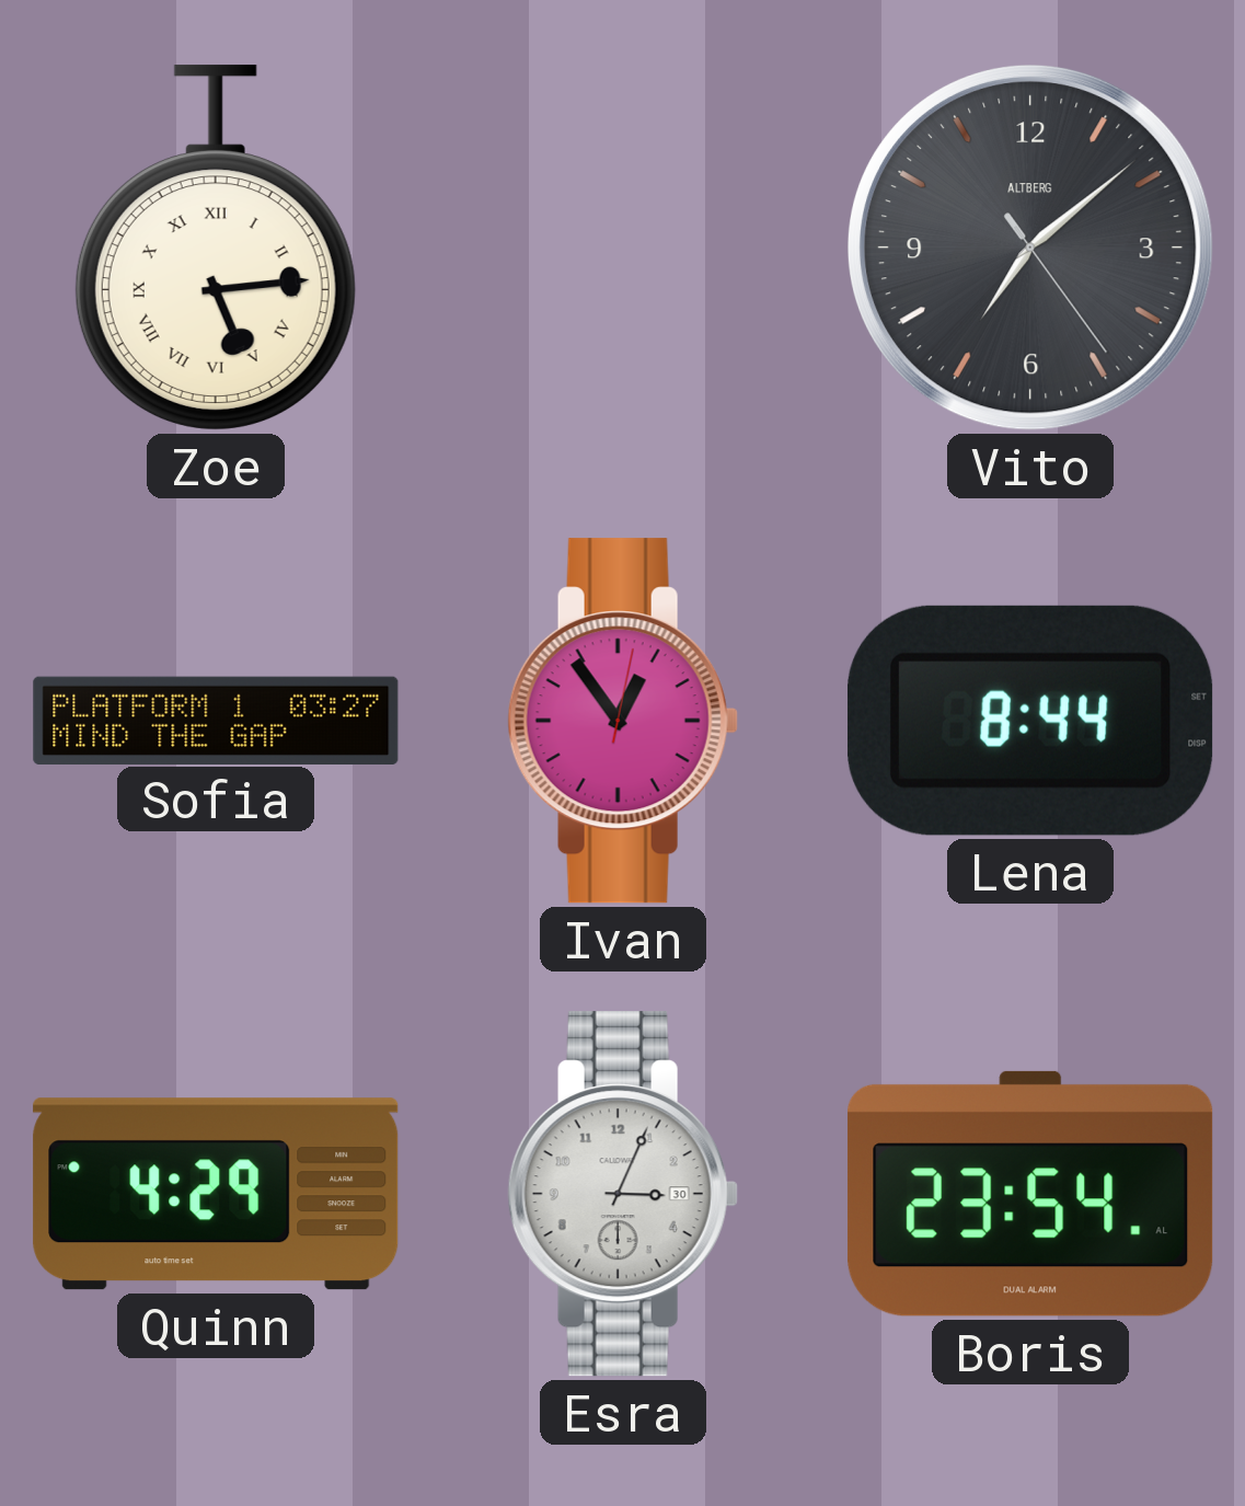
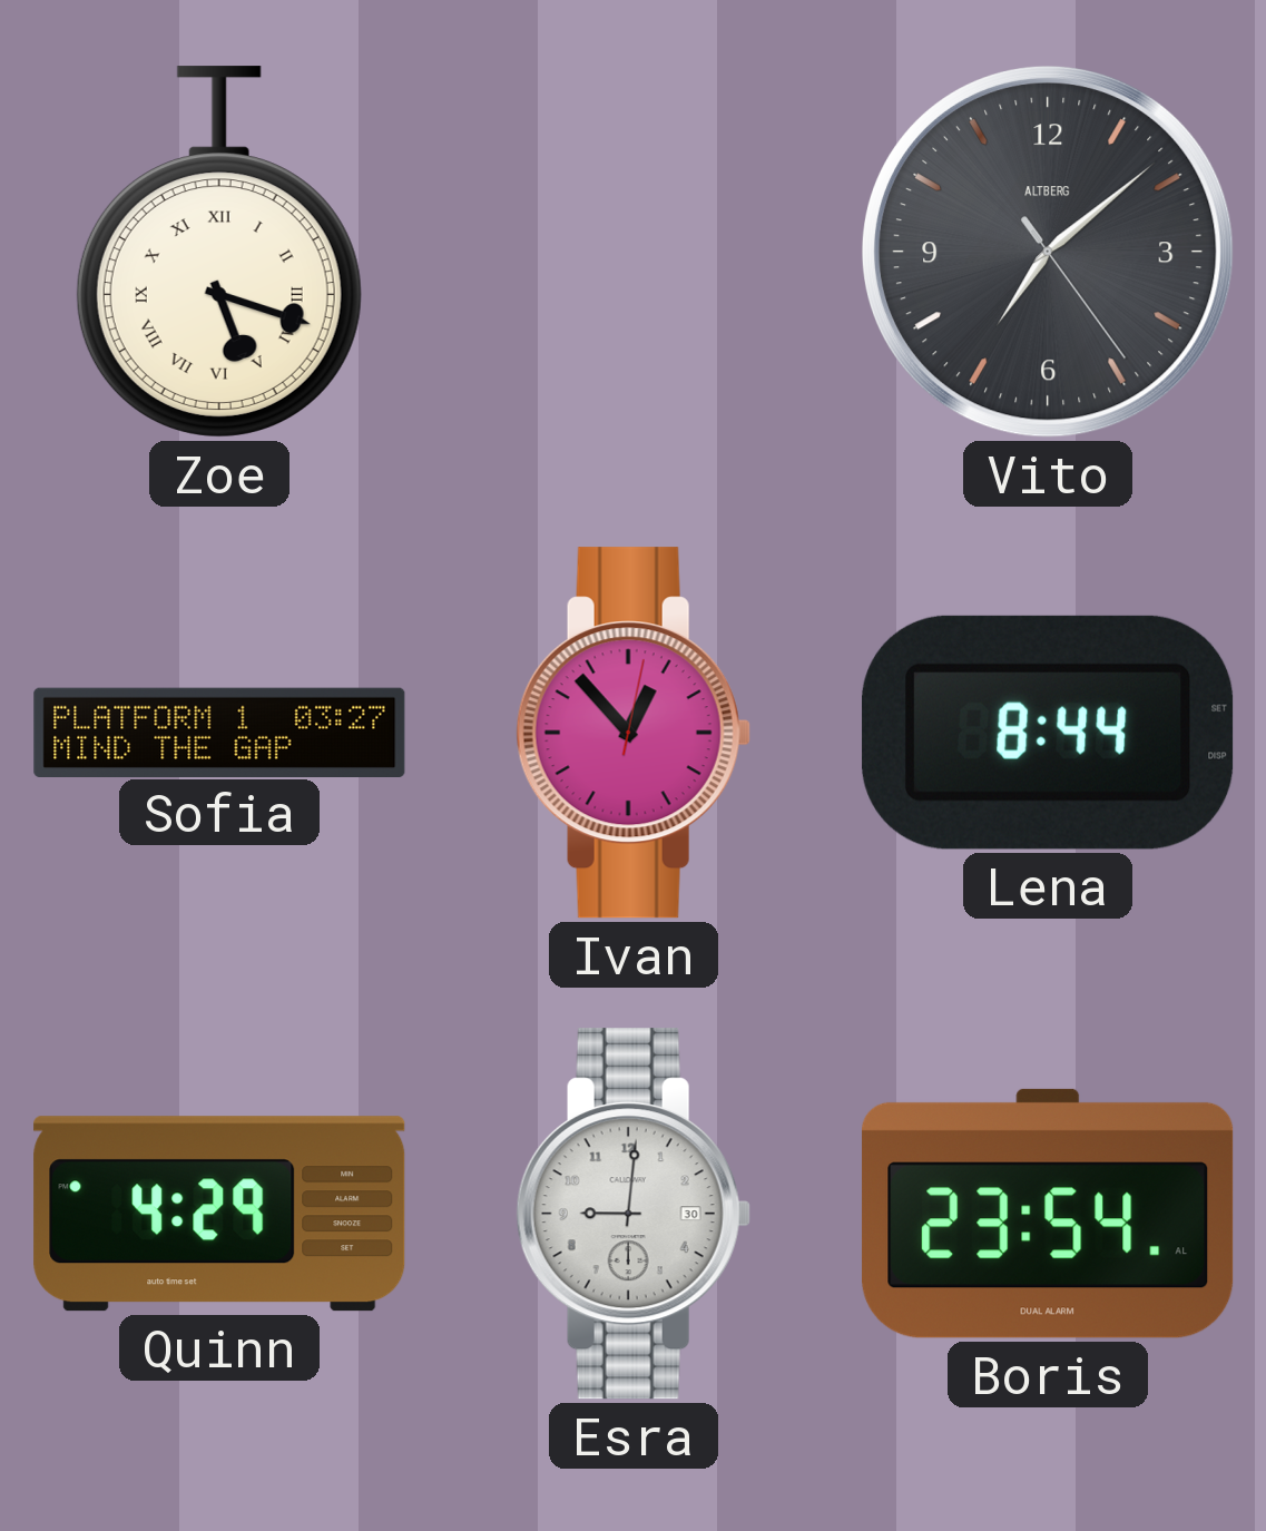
Zoe: 5:14 -> 5:18
Ivan: 12:54 -> 12:53
Esra: 3:04 -> 9:01
